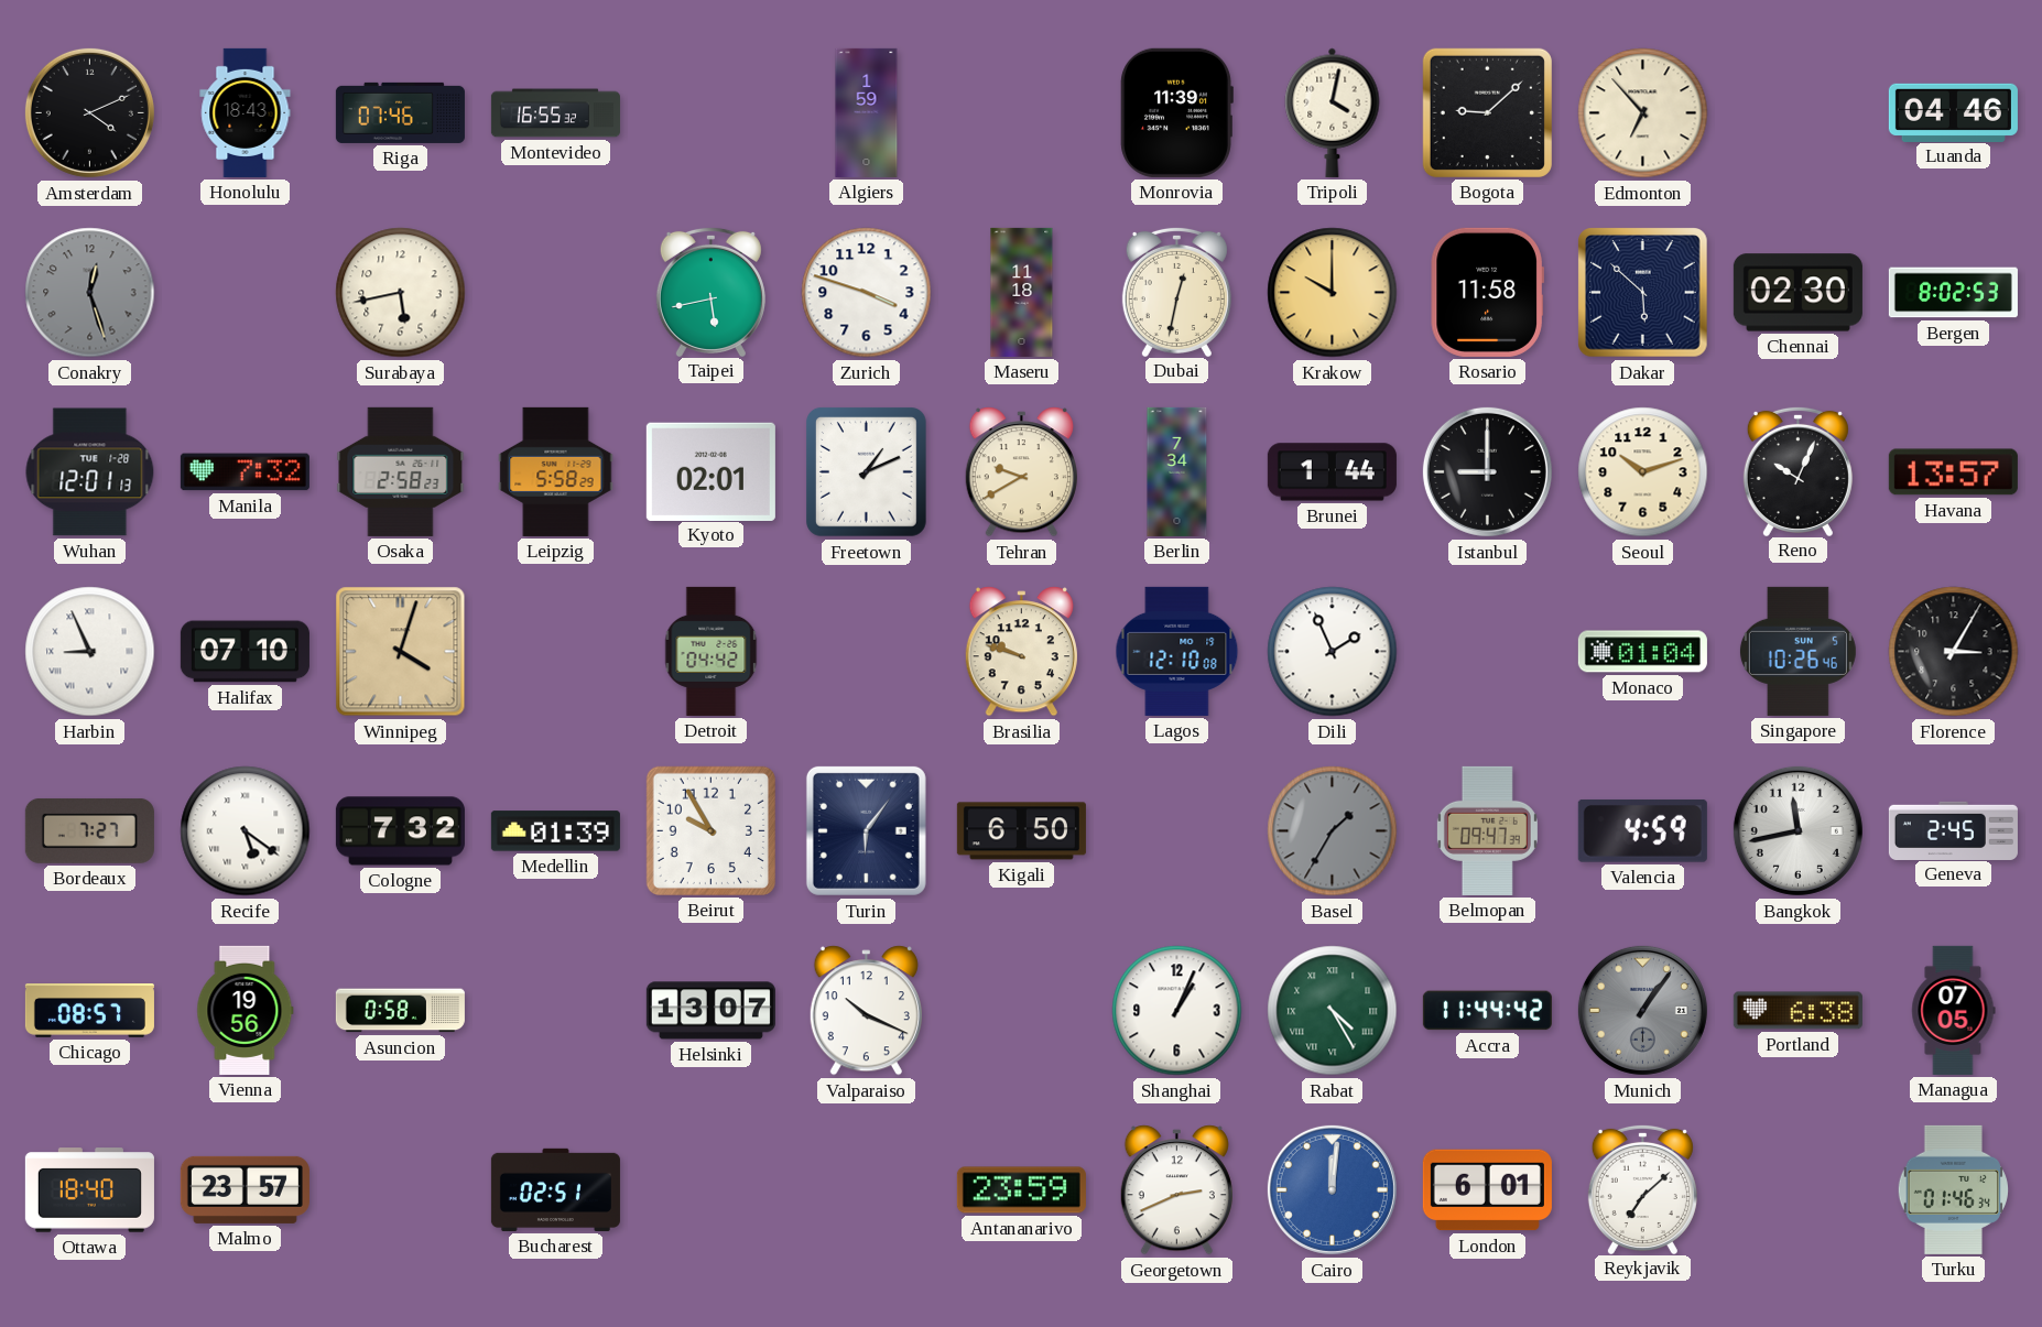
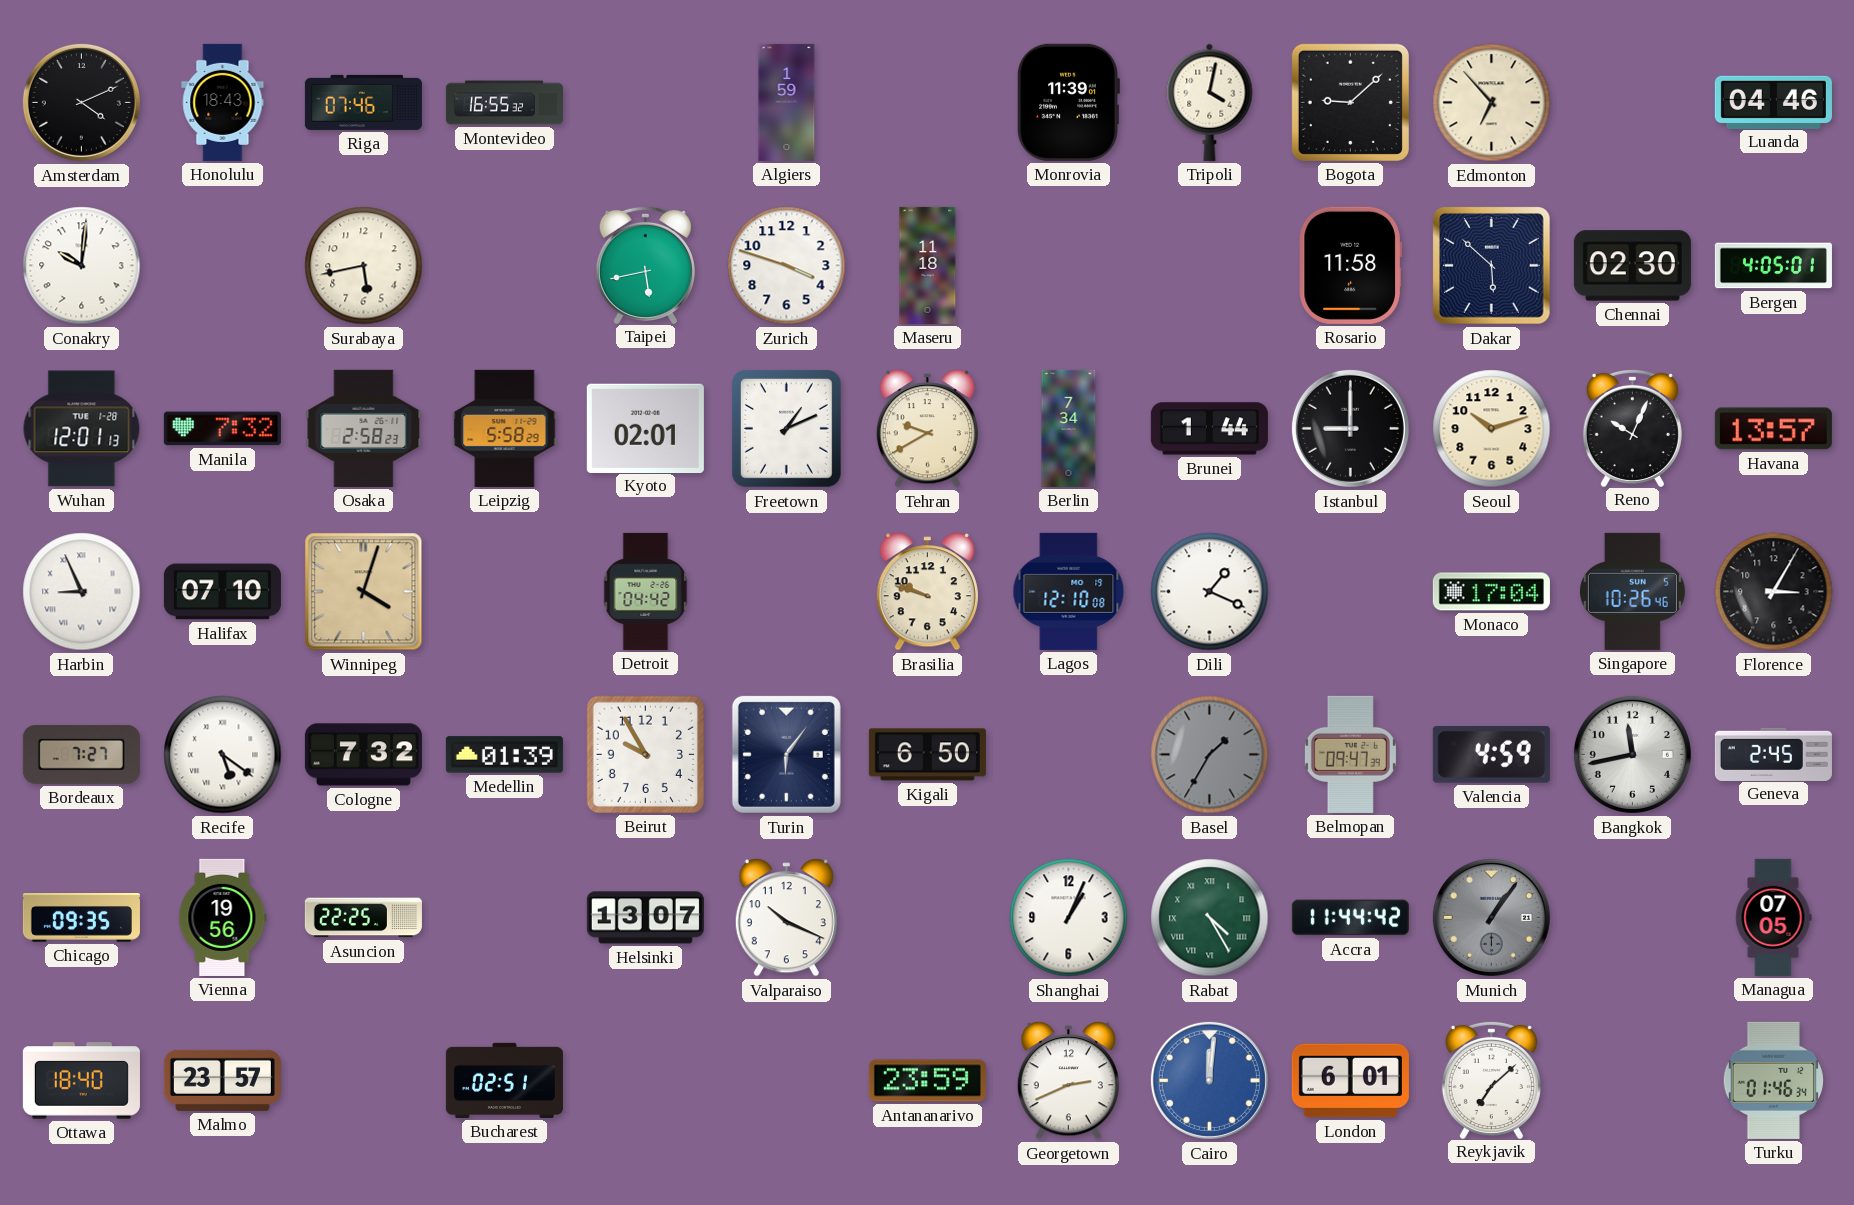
Conakry: 12:27 -> 10:01
Conakry dial: grey -> white
Dubai: 12:32 -> none
Krakow: 10:00 -> none
Bergen: 8:02 -> 4:05
Dili: 1:56 -> 1:19
Monaco: 01:04 -> 17:04
Chicago: 08:57 -> 09:35
Asuncion: 0:58 -> 22:25
Portland: 6:38 -> none
